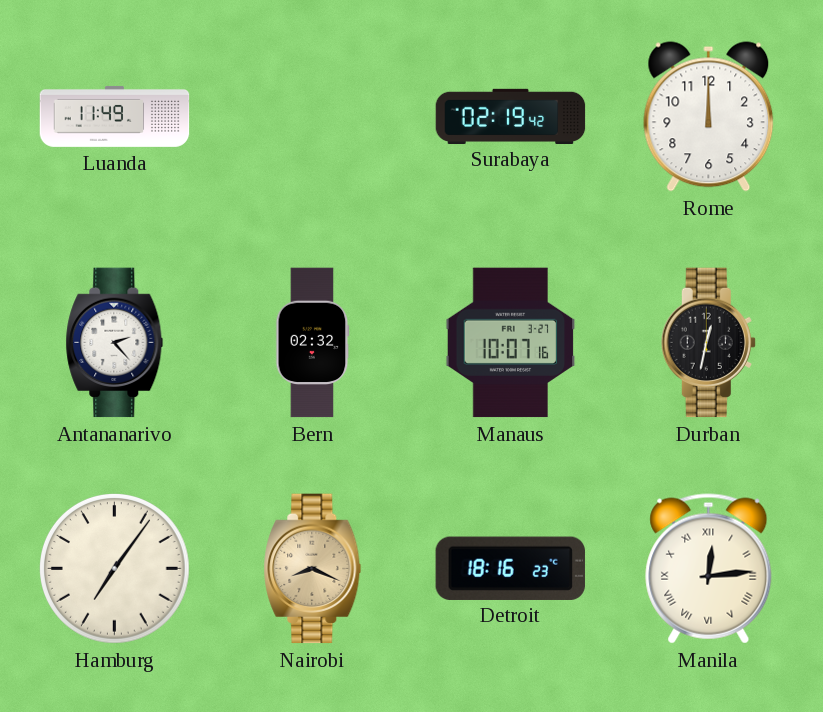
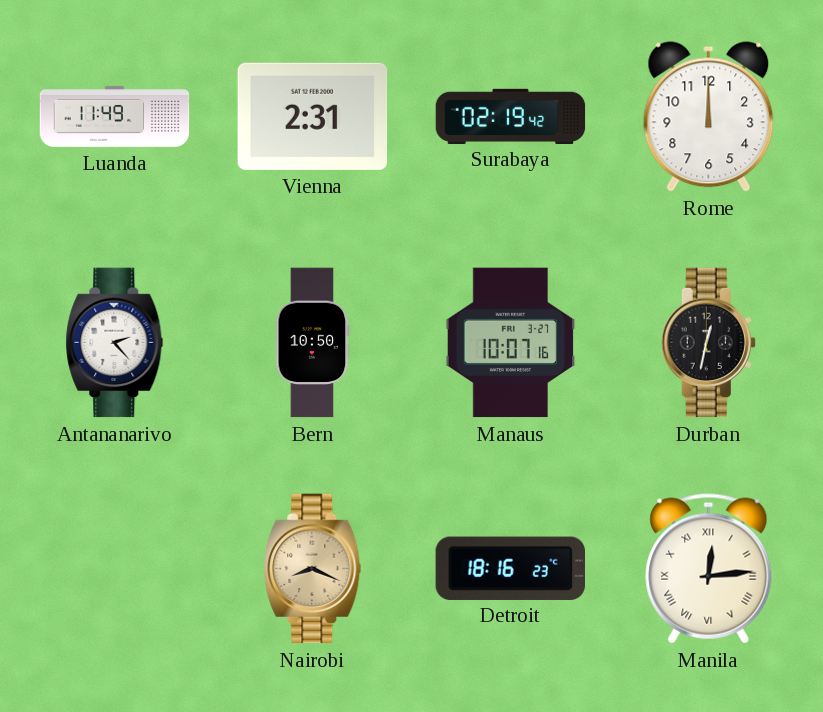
Vienna: none -> 2:31
Bern: 02:32 -> 10:50
Hamburg: 7:06 -> none
